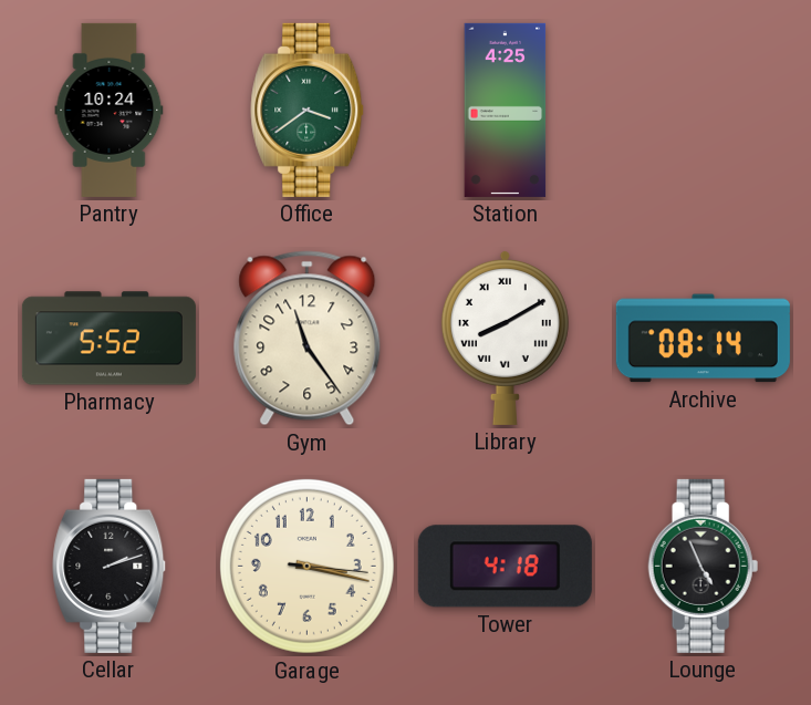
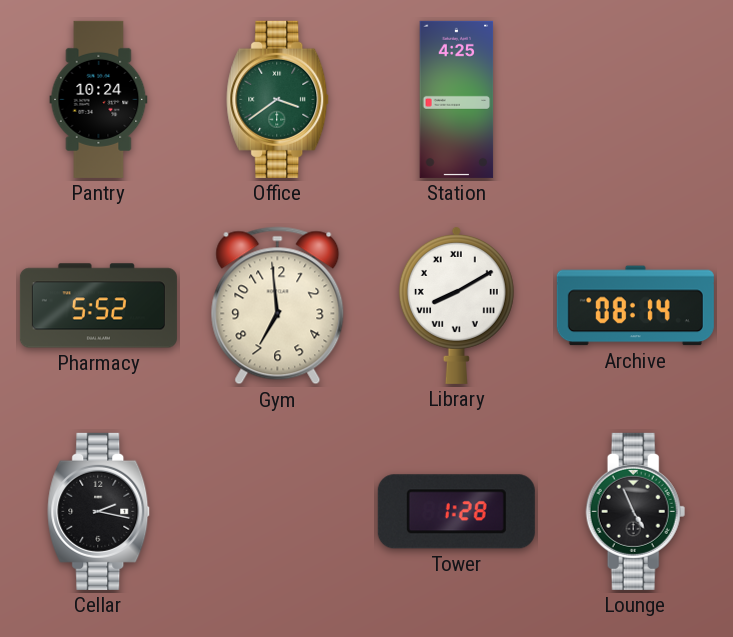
Gym: 11:24 -> 6:59
Cellar: 2:12 -> 2:17
Garage: 3:17 -> none
Tower: 4:18 -> 1:28
